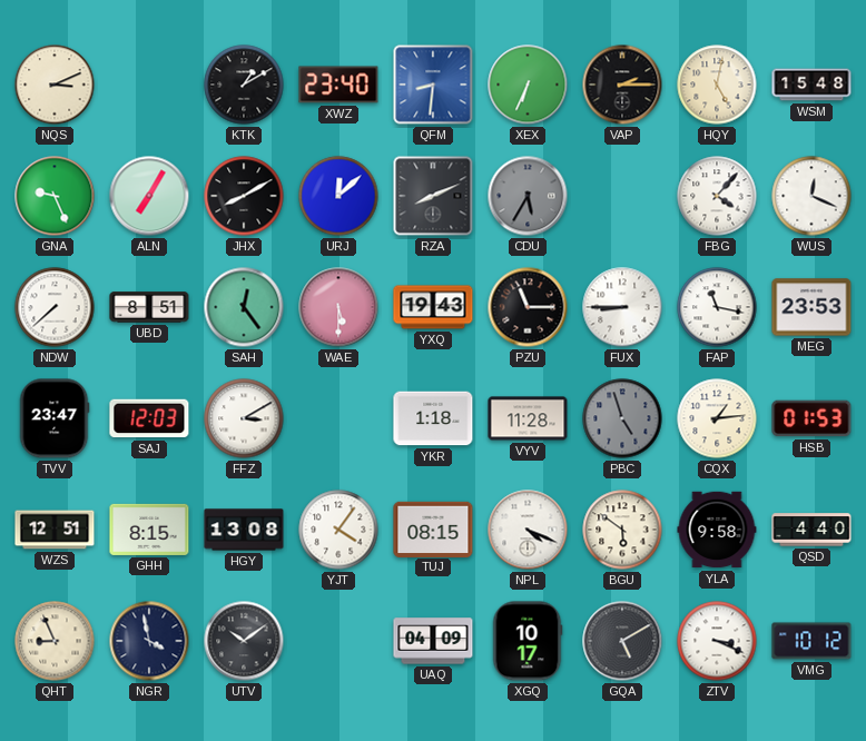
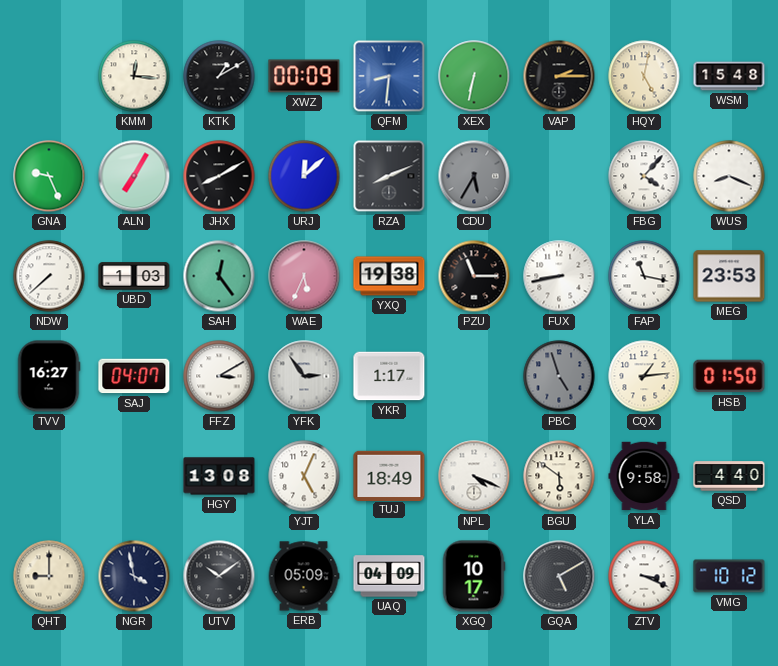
NQS: 3:11 -> none
KMM: none -> 12:16
XWZ: 23:40 -> 00:09
XEX: 6:34 -> 6:32
WUS: 12:19 -> 8:19
UBD: 8:51 -> 1:03
WAE: 5:30 -> 5:34
YXQ: 19:43 -> 19:38
FUX: 8:45 -> 8:43
TVV: 23:47 -> 16:27
SAJ: 12:03 -> 04:07
YFK: none -> 2:54
YKR: 1:18 -> 1:17
VYV: 11:28 -> none
HSB: 01:53 -> 01:50
WZS: 12:51 -> none
GHH: 8:15 -> none
YJT: 4:06 -> 5:04
TUJ: 08:15 -> 18:49
QHT: 8:56 -> 9:00
ERB: none -> 05:09
